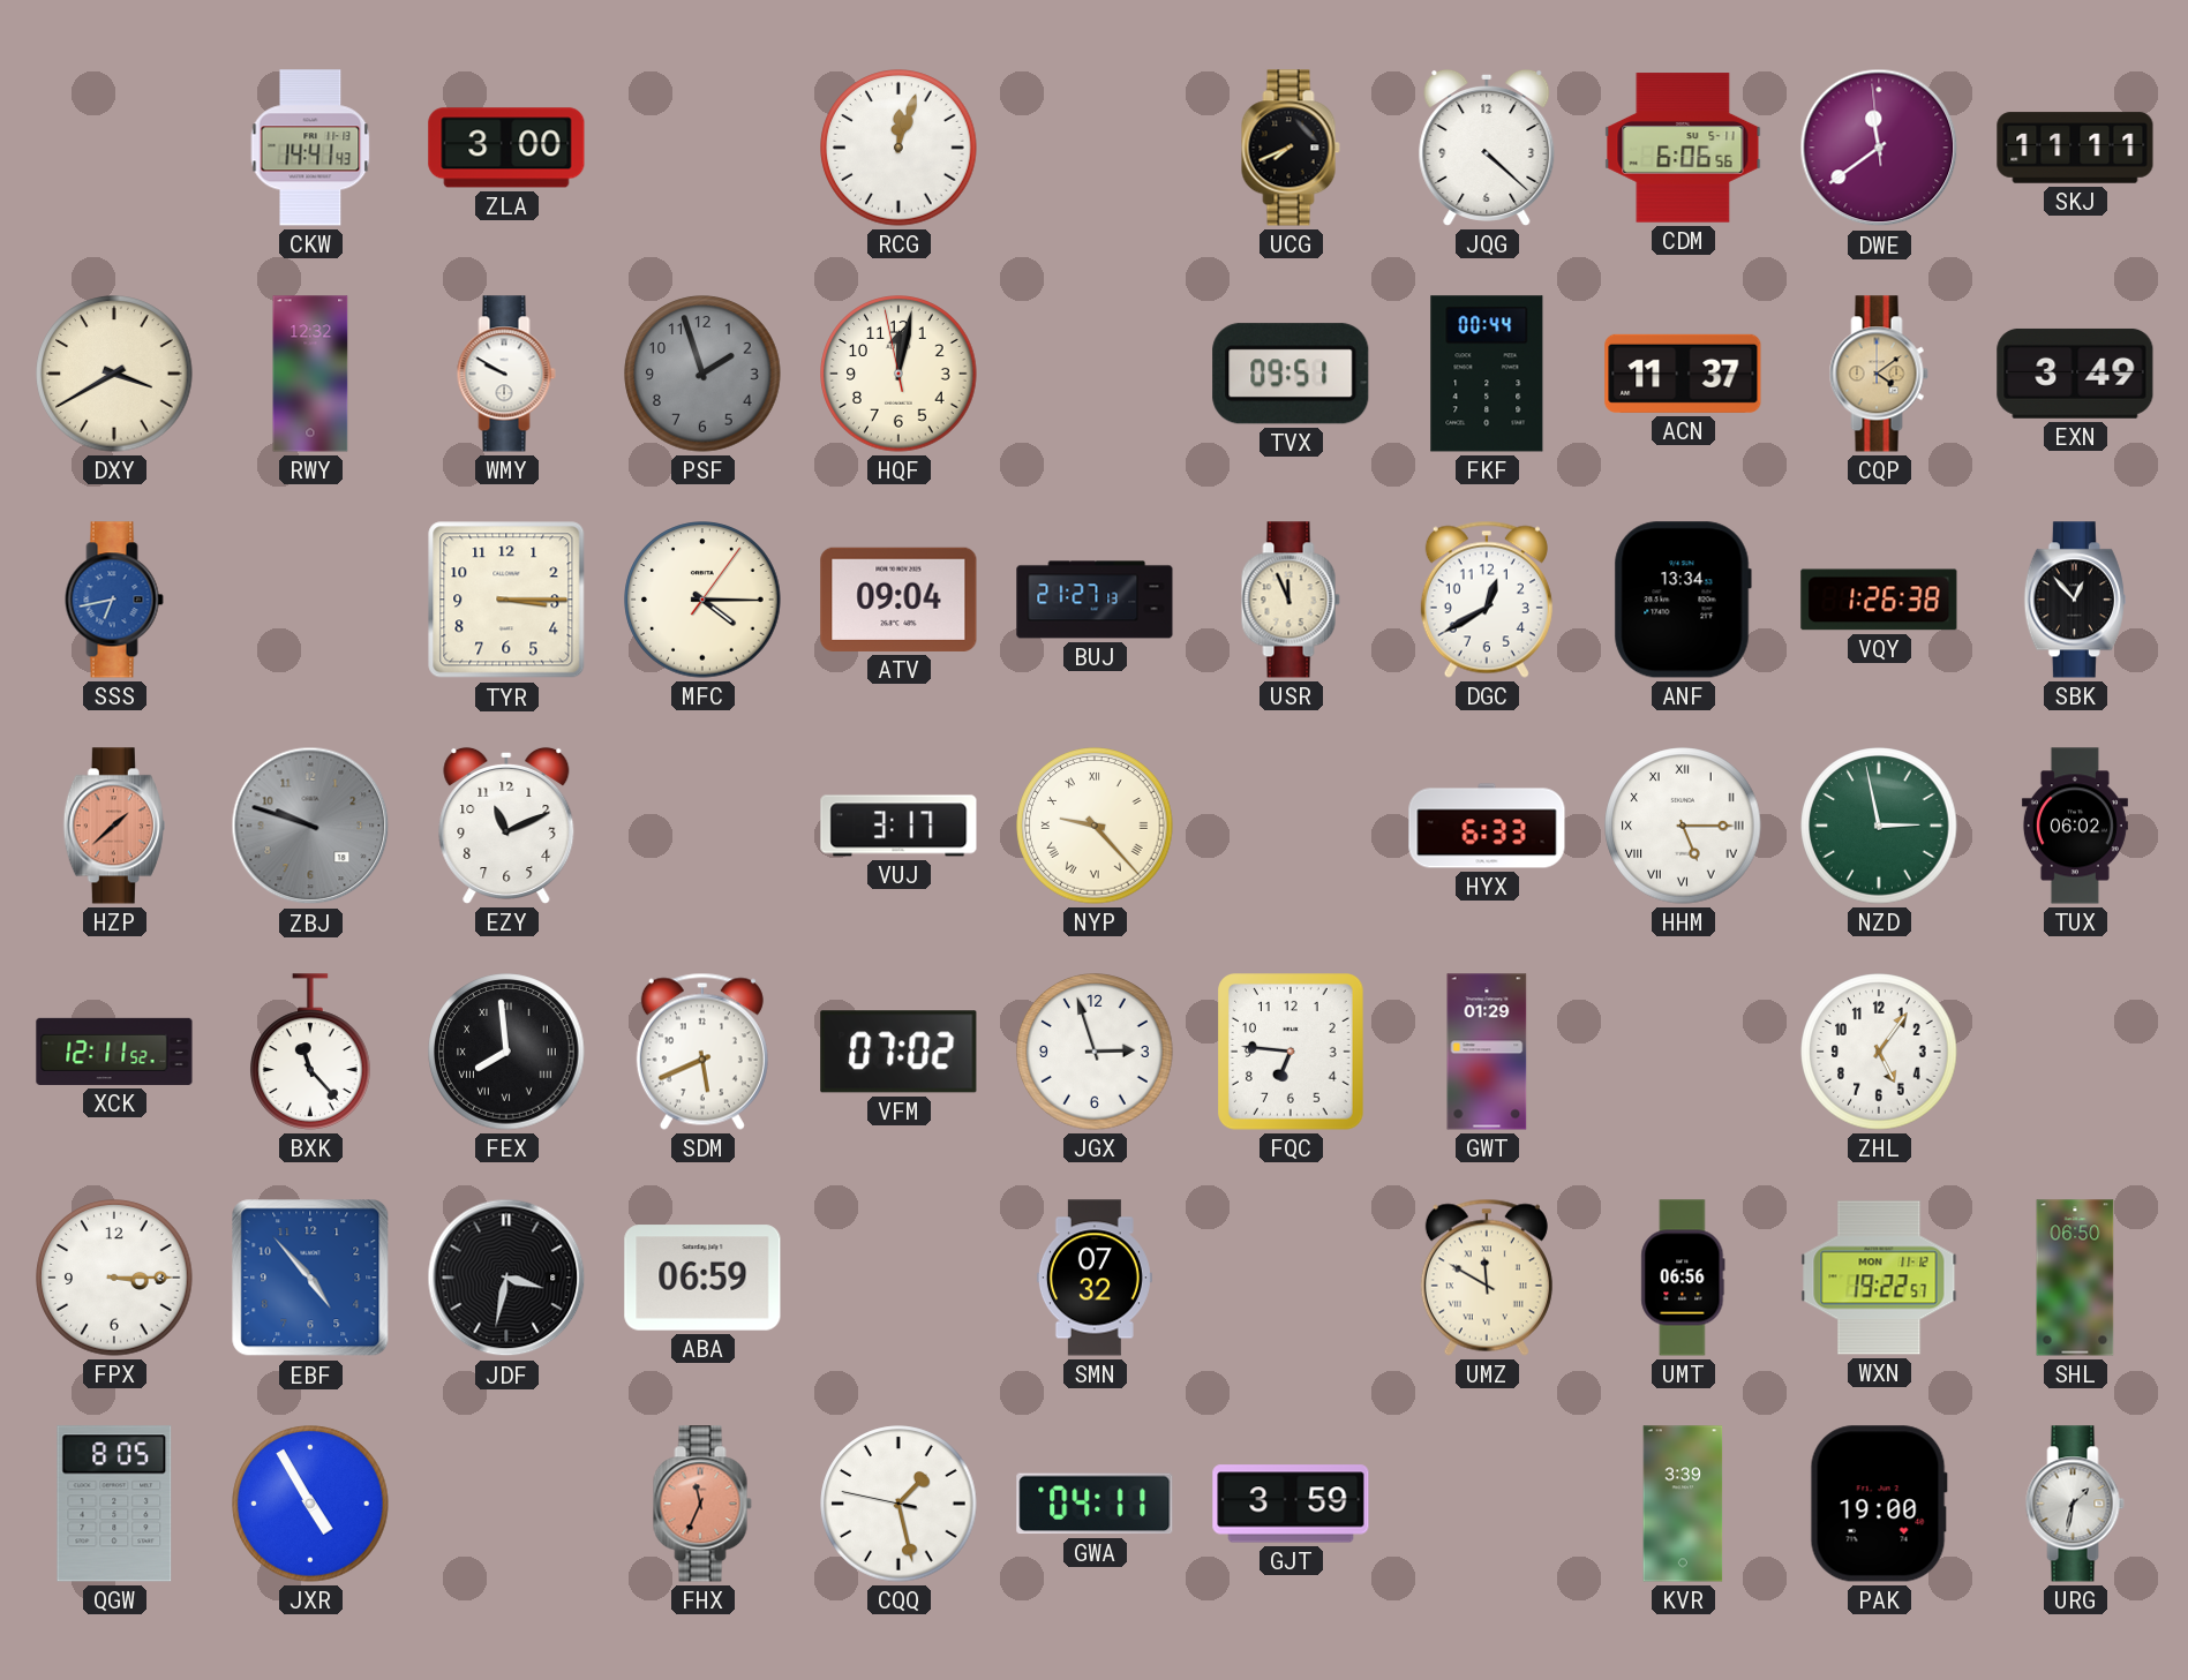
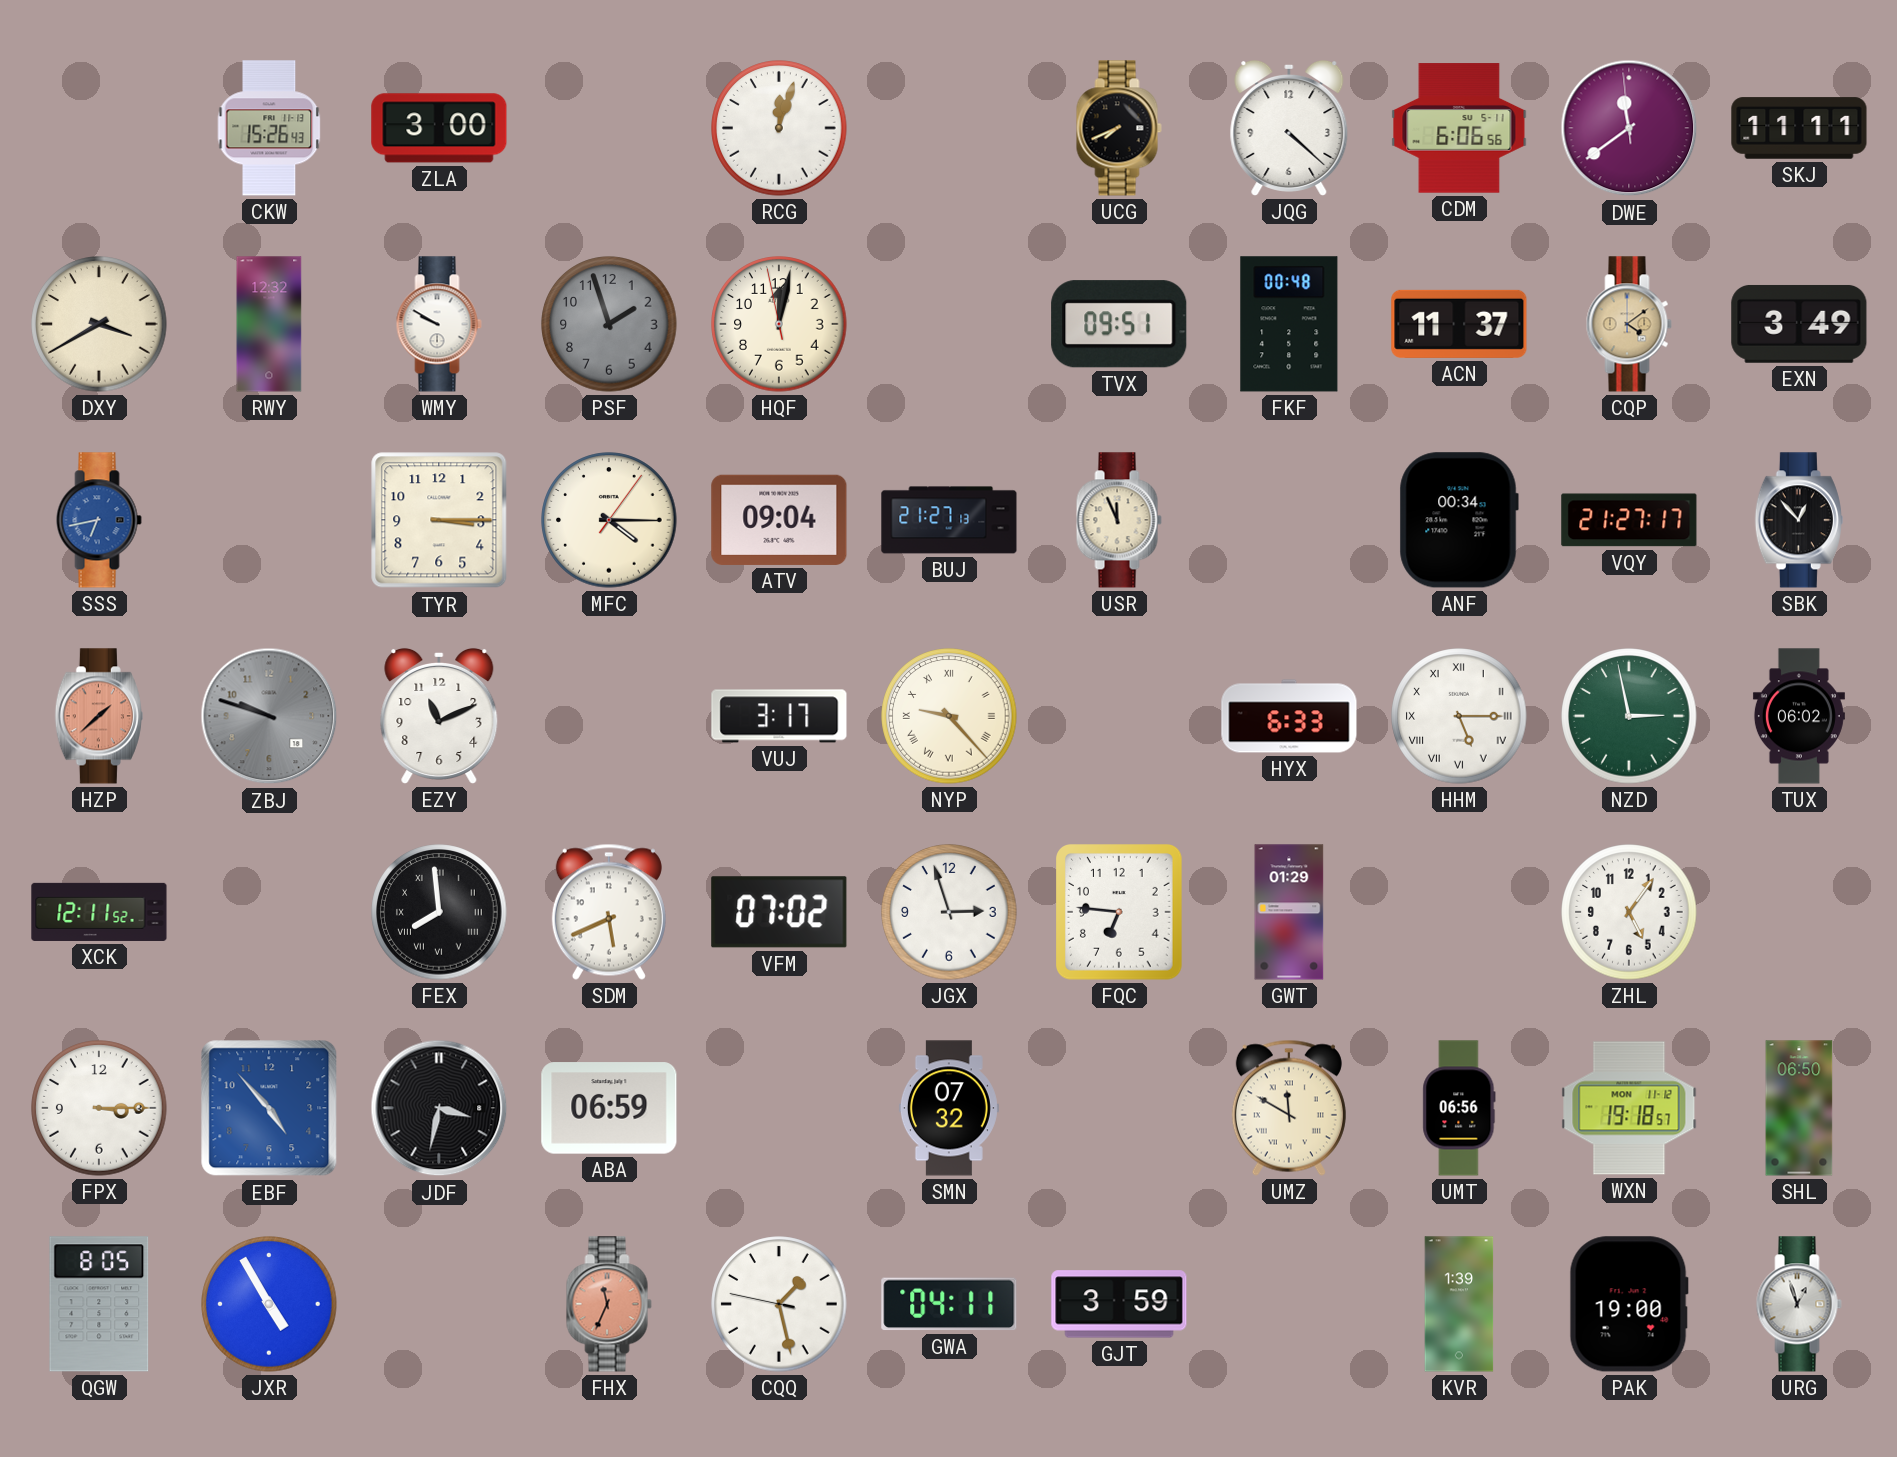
CKW: 14:41 -> 15:26
FKF: 00:44 -> 00:48
DGC: 12:40 -> none
ANF: 13:34 -> 00:34
VQY: 1:26 -> 21:27
BXK: 11:23 -> none
WXN: 19:22 -> 19:18
KVR: 3:39 -> 1:39
URG: 1:32 -> 12:57
